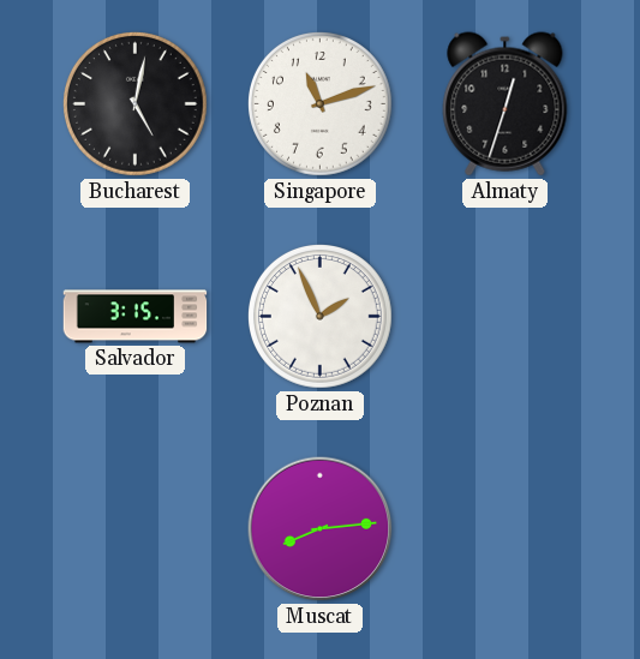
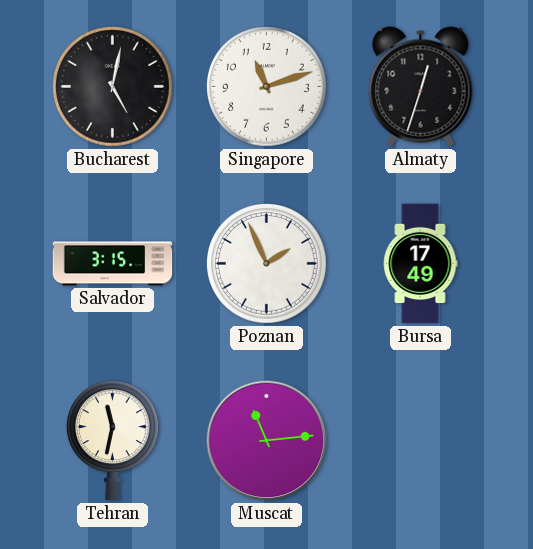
Bursa: none -> 17:49
Tehran: none -> 11:32
Muscat: 8:14 -> 11:14
